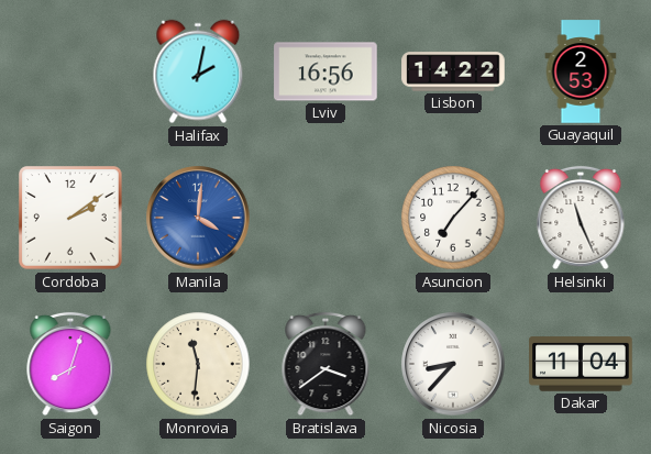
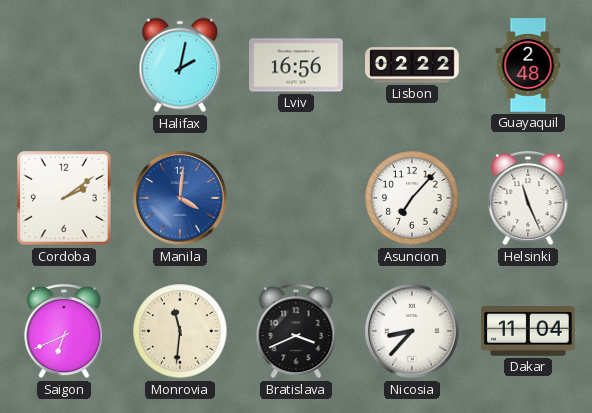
Lisbon: 14:22 -> 02:22
Guayaquil: 2:53 -> 2:48
Saigon: 8:03 -> 6:41
Bratislava: 3:39 -> 3:41
